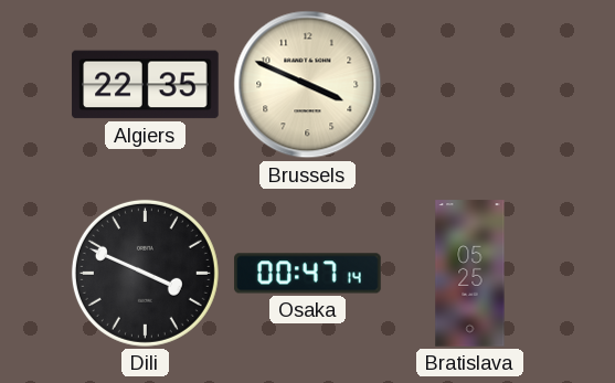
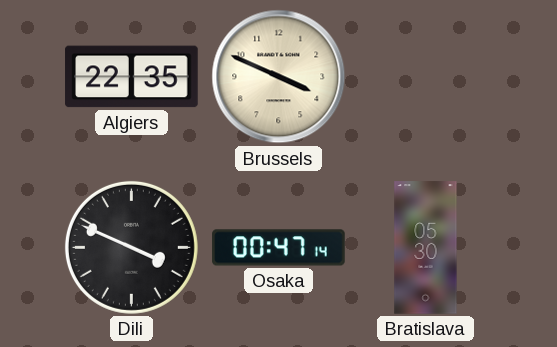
Bratislava: 05:25 -> 05:30
